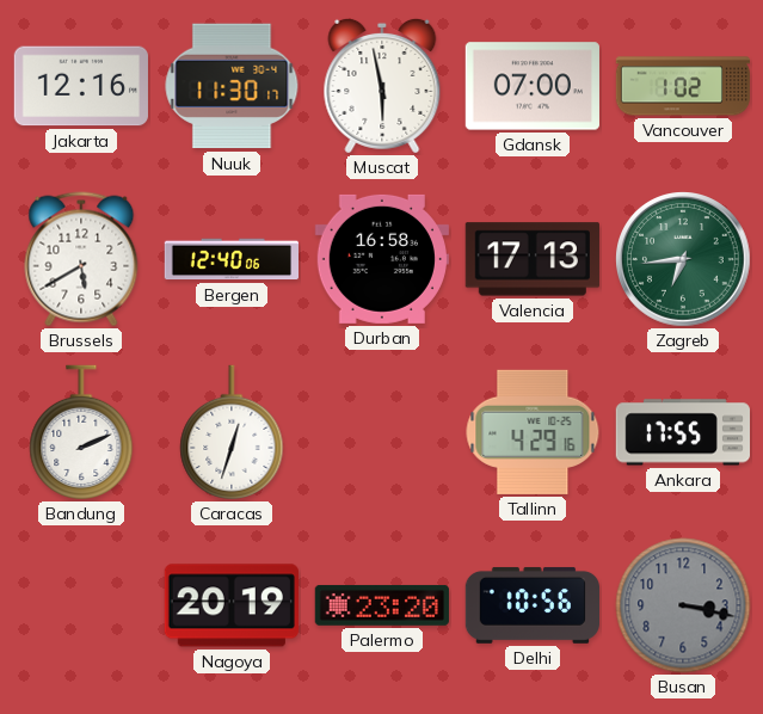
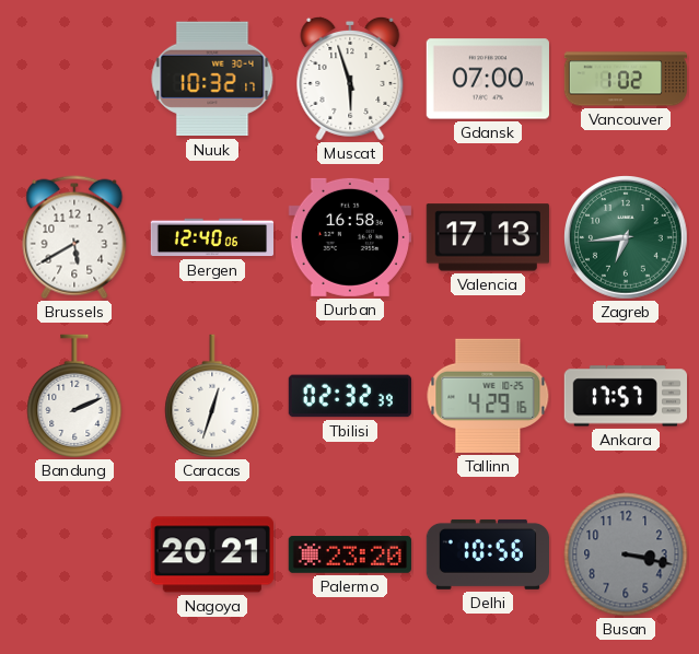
Jakarta: 12:16 -> none
Nuuk: 11:30 -> 10:32
Muscat: 5:58 -> 5:57
Tbilisi: none -> 02:32
Ankara: 17:55 -> 17:57
Nagoya: 20:19 -> 20:21
